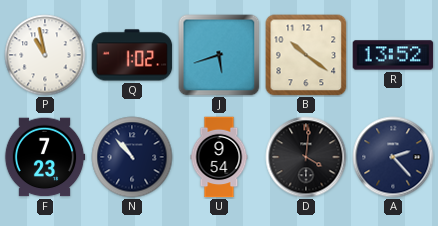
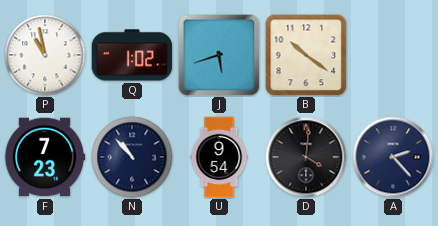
R: 13:52 -> none
